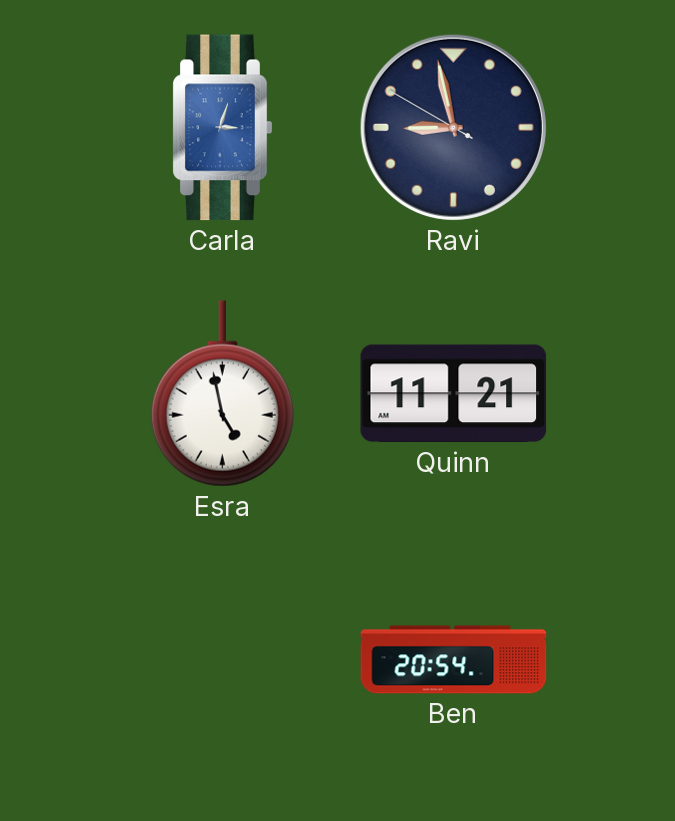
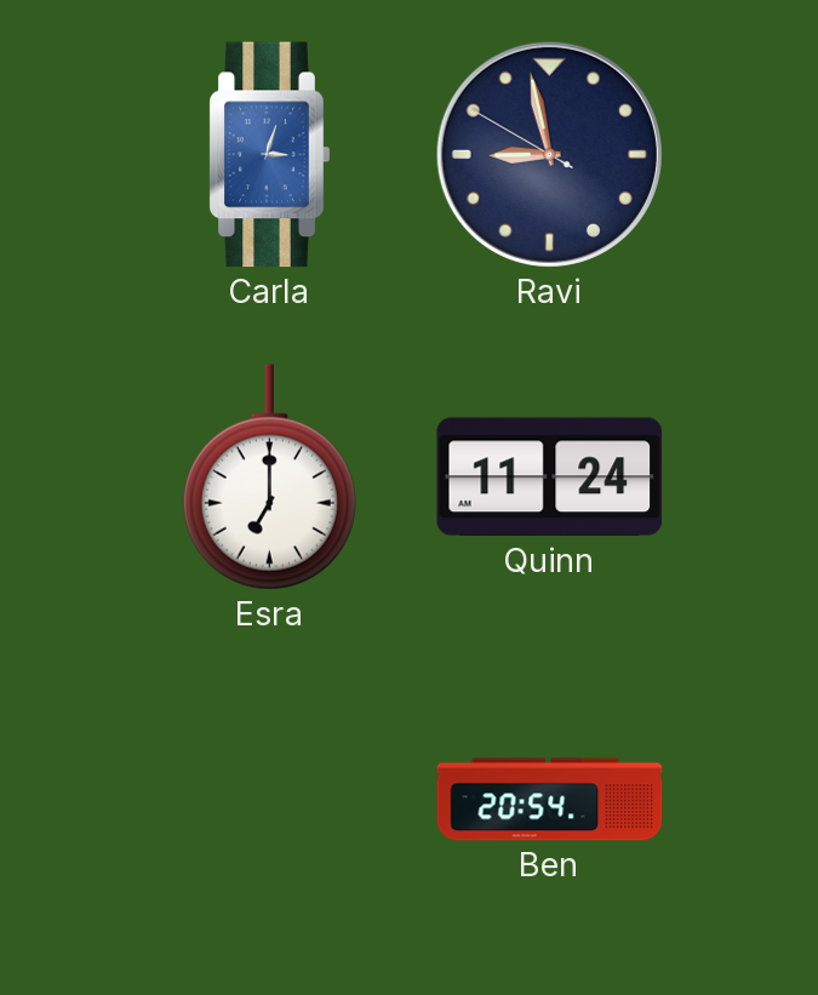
Esra: 4:58 -> 7:00
Quinn: 11:21 -> 11:24
